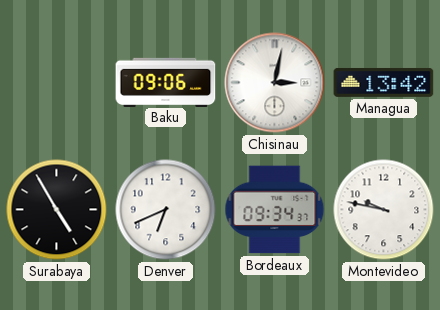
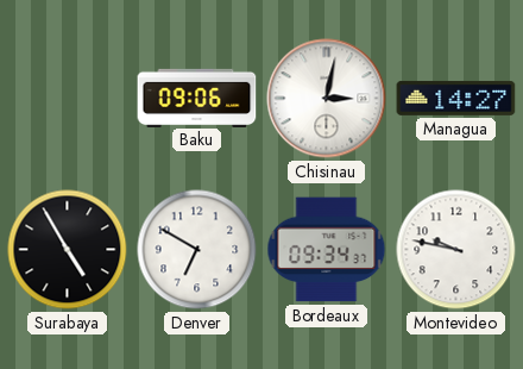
Managua: 13:42 -> 14:27
Denver: 6:41 -> 6:50
